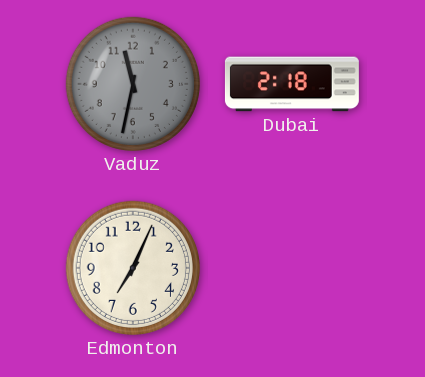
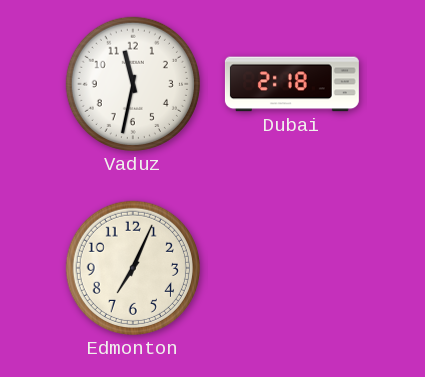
Vaduz dial: grey -> white
